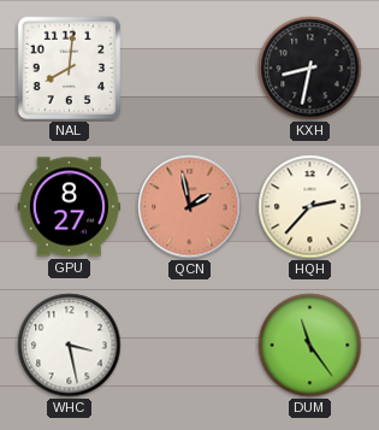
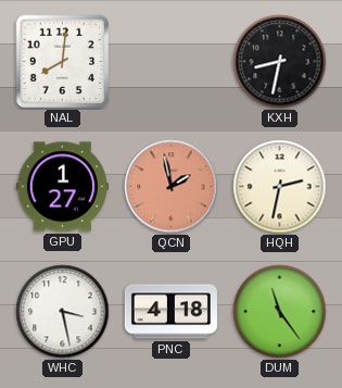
GPU: 8:27 -> 1:27
HQH: 2:37 -> 2:32
PNC: none -> 4:18
